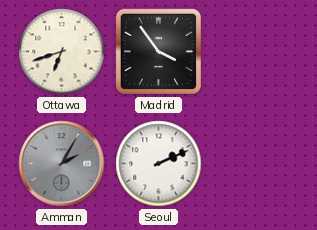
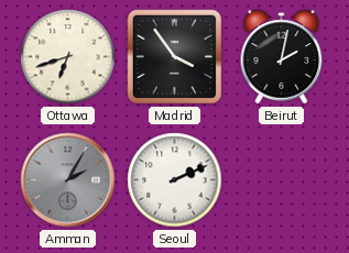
Beirut: none -> 2:02
